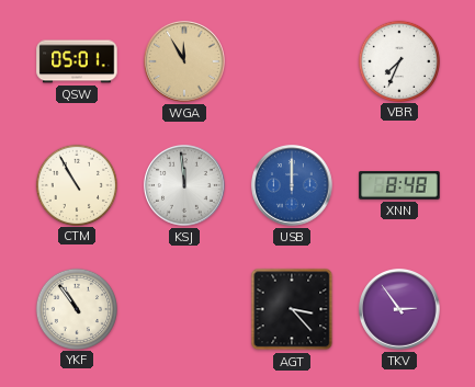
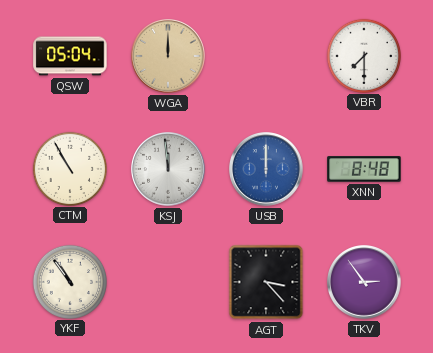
QSW: 05:01 -> 05:04
WGA: 11:55 -> 12:00
VBR: 7:34 -> 7:30
